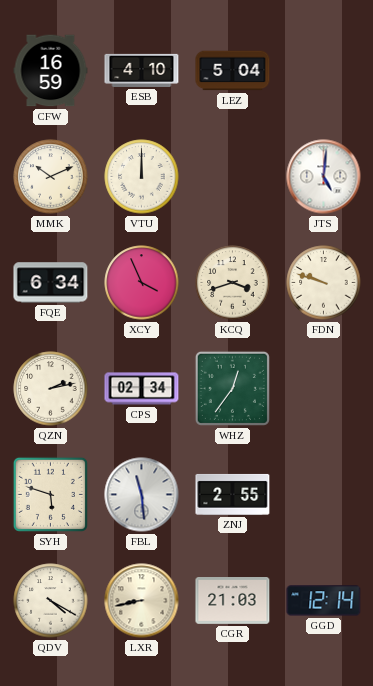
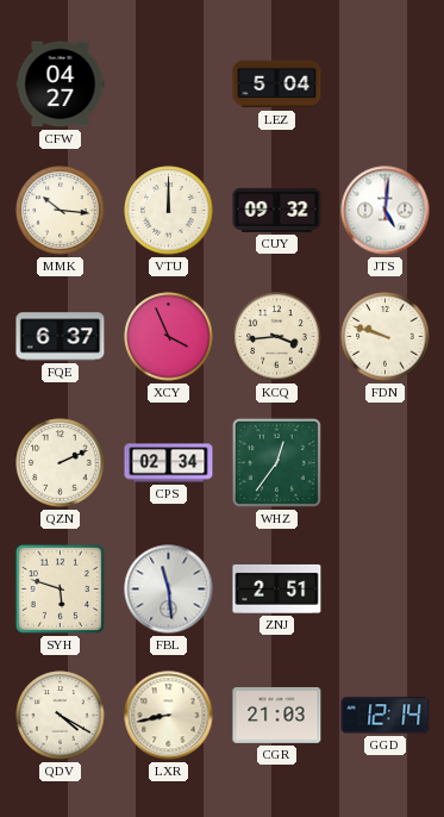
CFW: 16:59 -> 04:27
ESB: 4:10 -> none
MMK: 10:11 -> 10:16
CUY: none -> 09:32
FQE: 6:34 -> 6:37
KCQ: 3:42 -> 3:44
QZN: 2:13 -> 2:11
ZNJ: 2:55 -> 2:51
